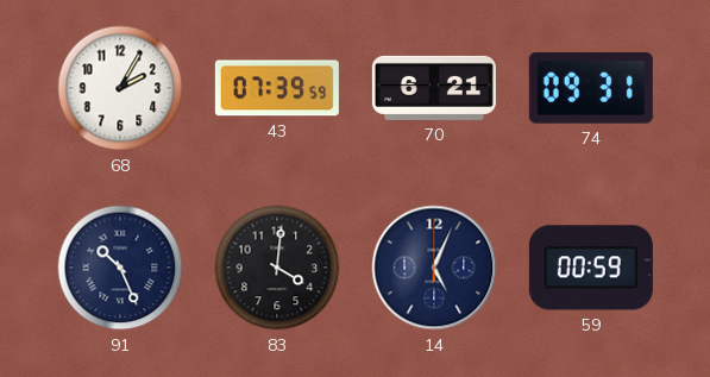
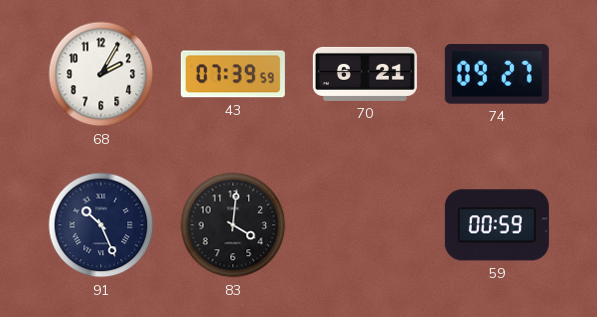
74: 09:31 -> 09:27
14: 5:04 -> none
